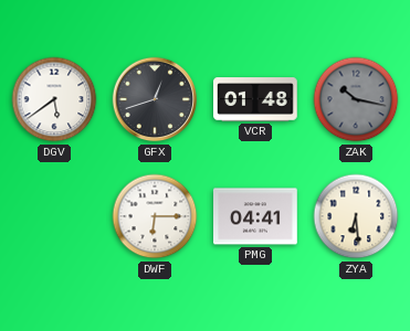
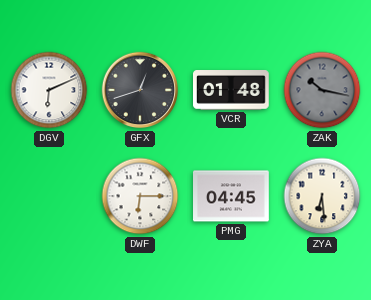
DGV: 5:39 -> 6:11
PMG: 04:41 -> 04:45
